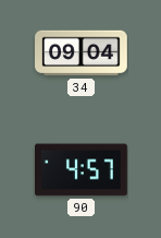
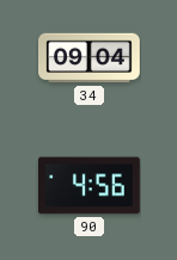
90: 4:57 -> 4:56
